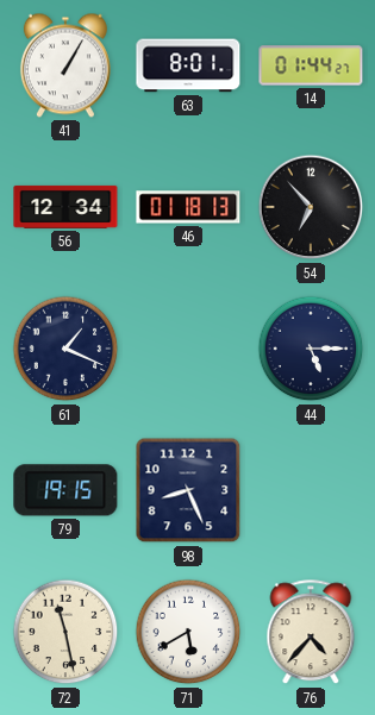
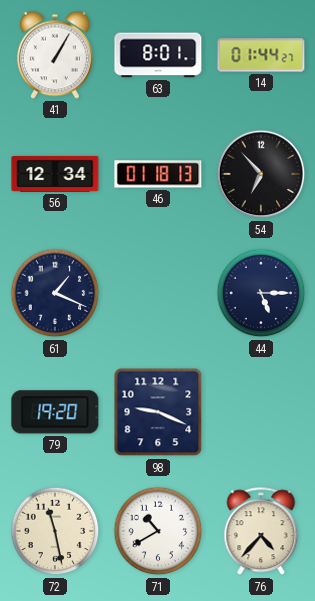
79: 19:15 -> 19:20
98: 8:26 -> 9:19
71: 5:40 -> 10:40
